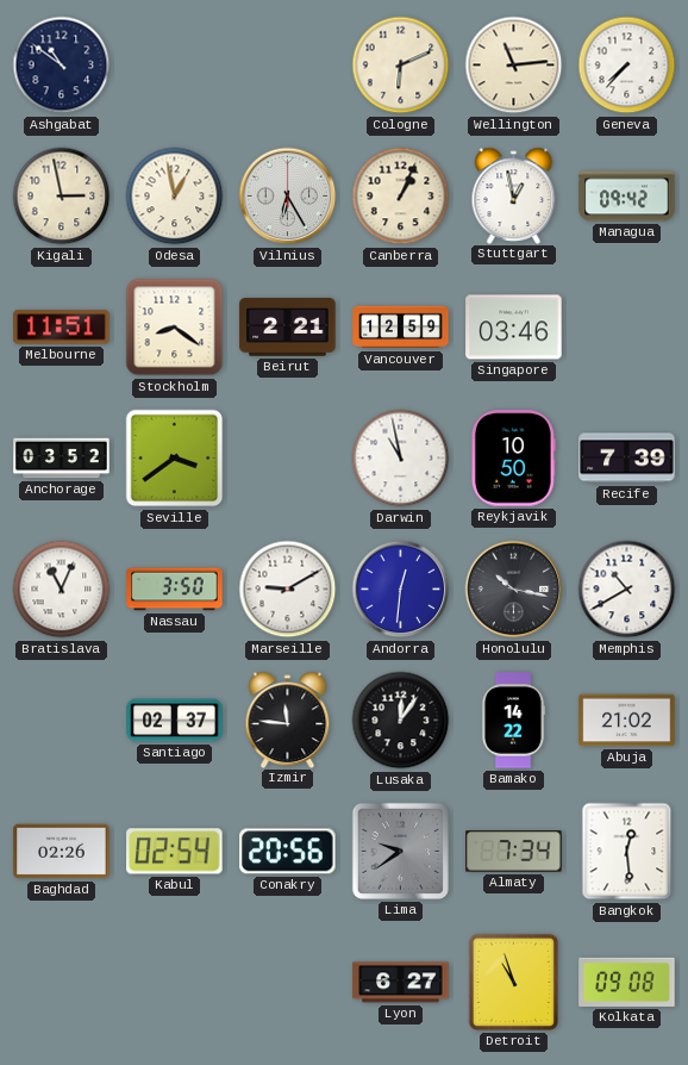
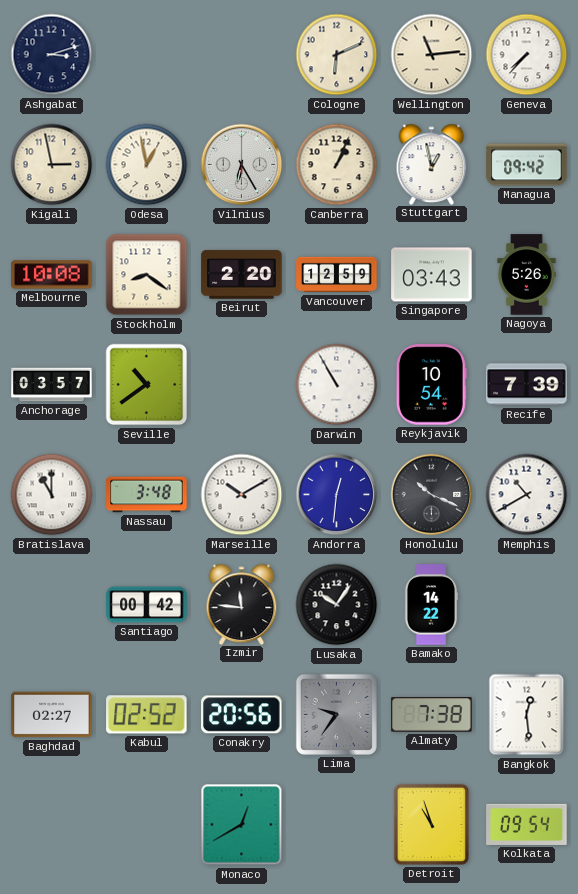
Ashgabat: 10:51 -> 3:12
Melbourne: 11:51 -> 10:08
Beirut: 2:21 -> 2:20
Singapore: 03:46 -> 03:43
Nagoya: none -> 5:26
Anchorage: 03:52 -> 03:57
Seville: 3:39 -> 10:39
Darwin: 10:58 -> 10:55
Reykjavik: 10:50 -> 10:54
Bratislava: 11:04 -> 11:00
Nassau: 3:50 -> 3:48
Marseille: 9:10 -> 10:10
Honolulu: 10:17 -> 10:19
Santiago: 02:37 -> 00:42
Lusaka: 12:06 -> 10:06
Abuja: 21:02 -> none
Baghdad: 02:26 -> 02:27
Kabul: 02:54 -> 02:52
Lima: 9:39 -> 9:36
Almaty: 7:34 -> 7:38
Monaco: none -> 12:40
Lyon: 6:27 -> none
Kolkata: 09:08 -> 09:54
